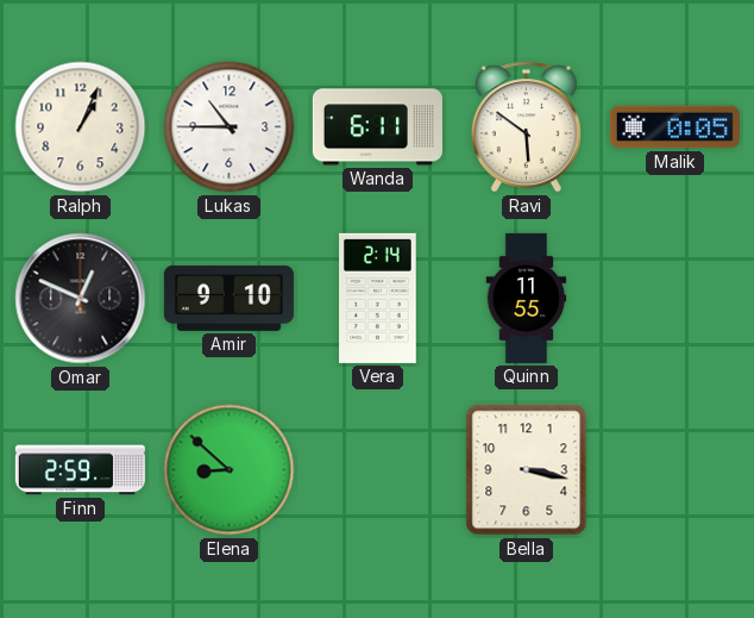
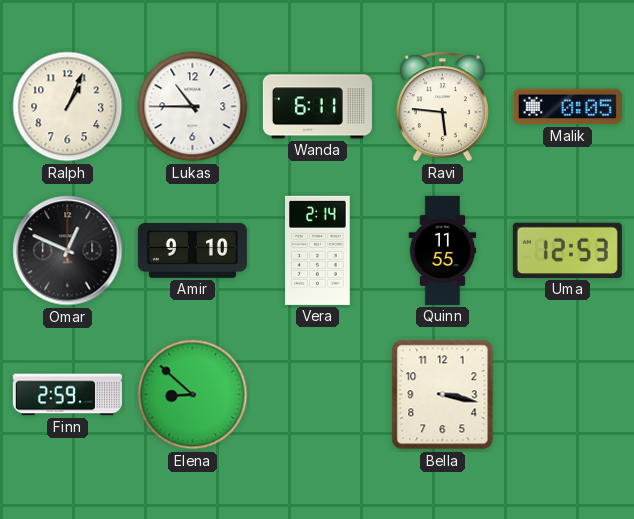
Ravi: 5:51 -> 5:46
Uma: none -> 12:53
